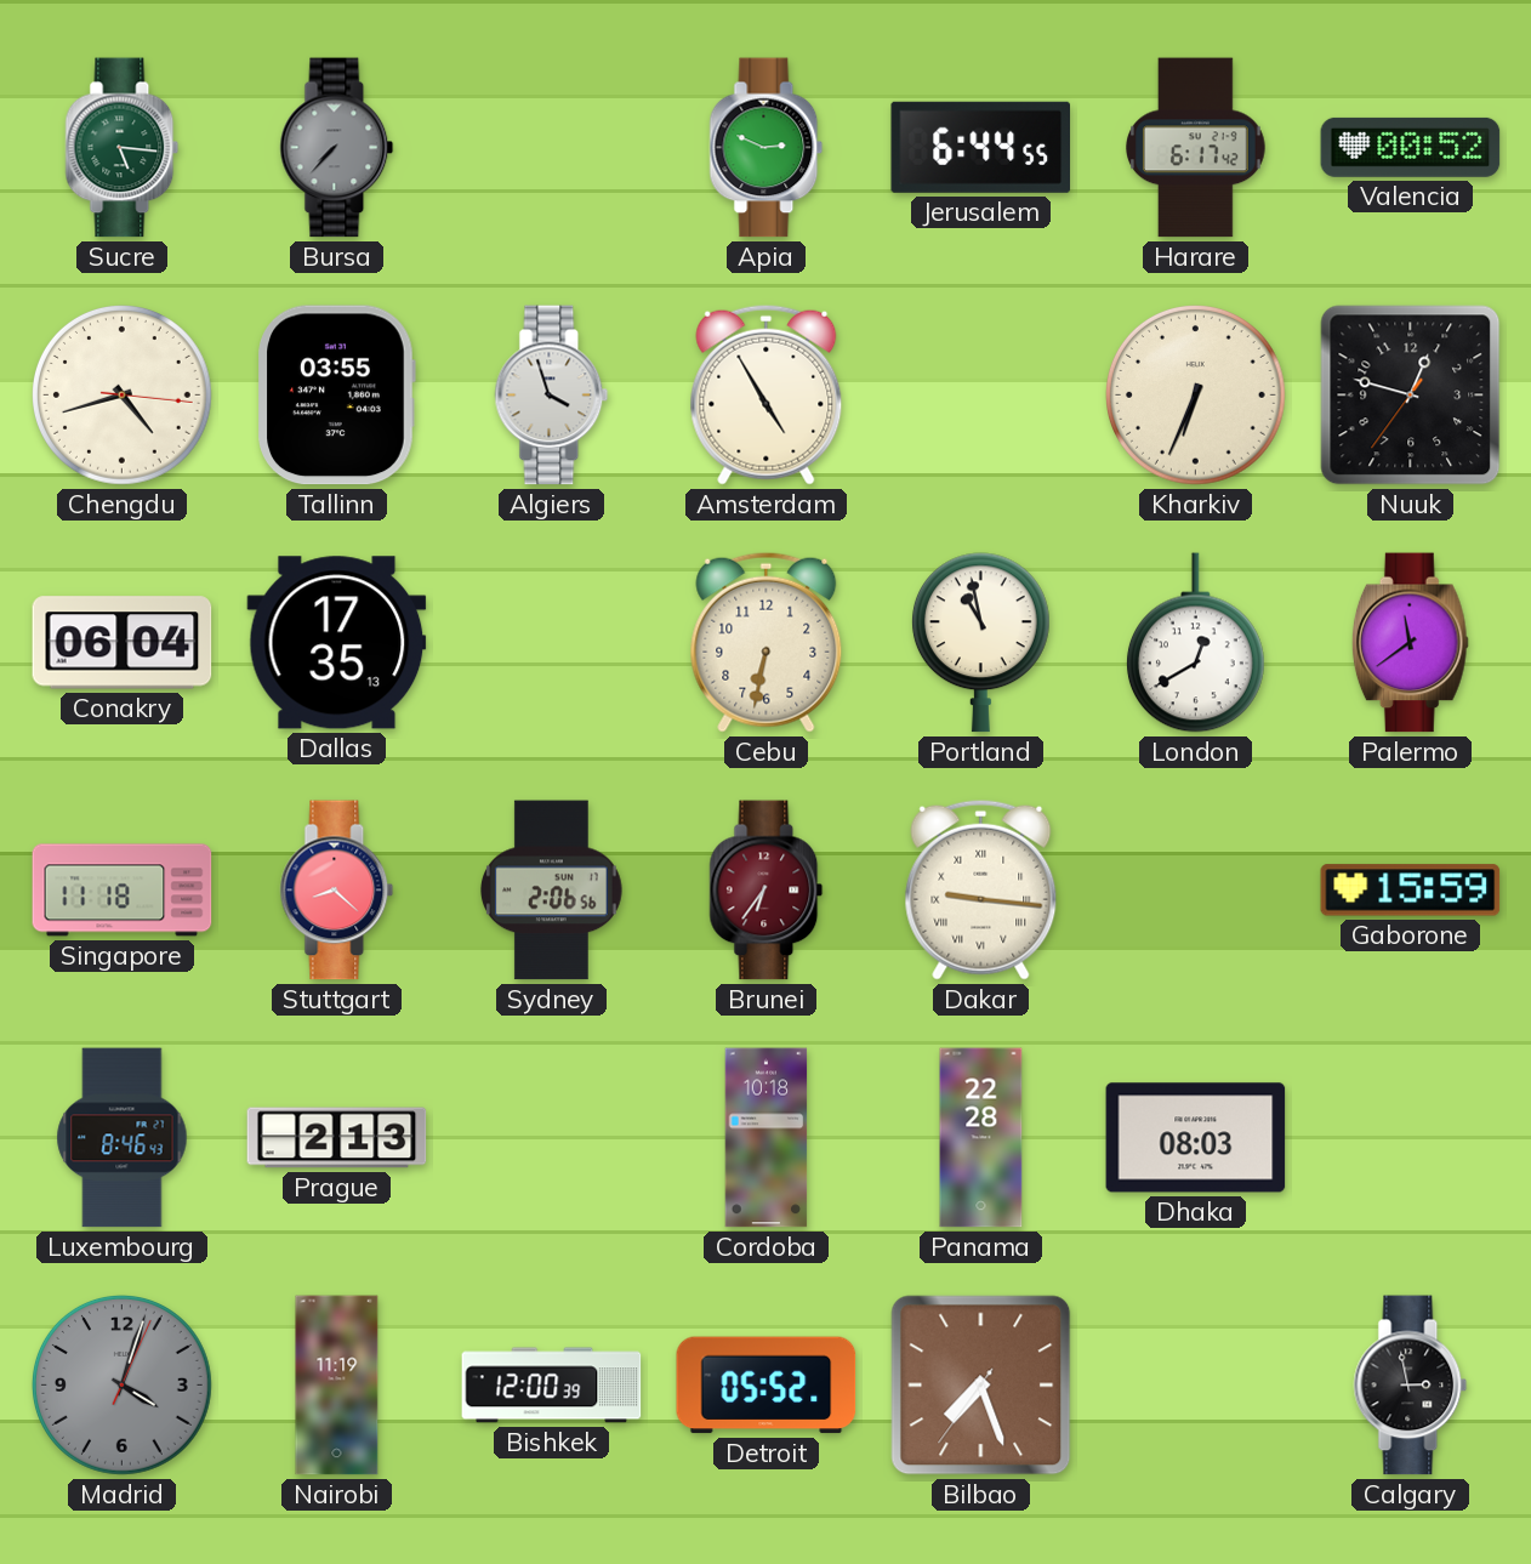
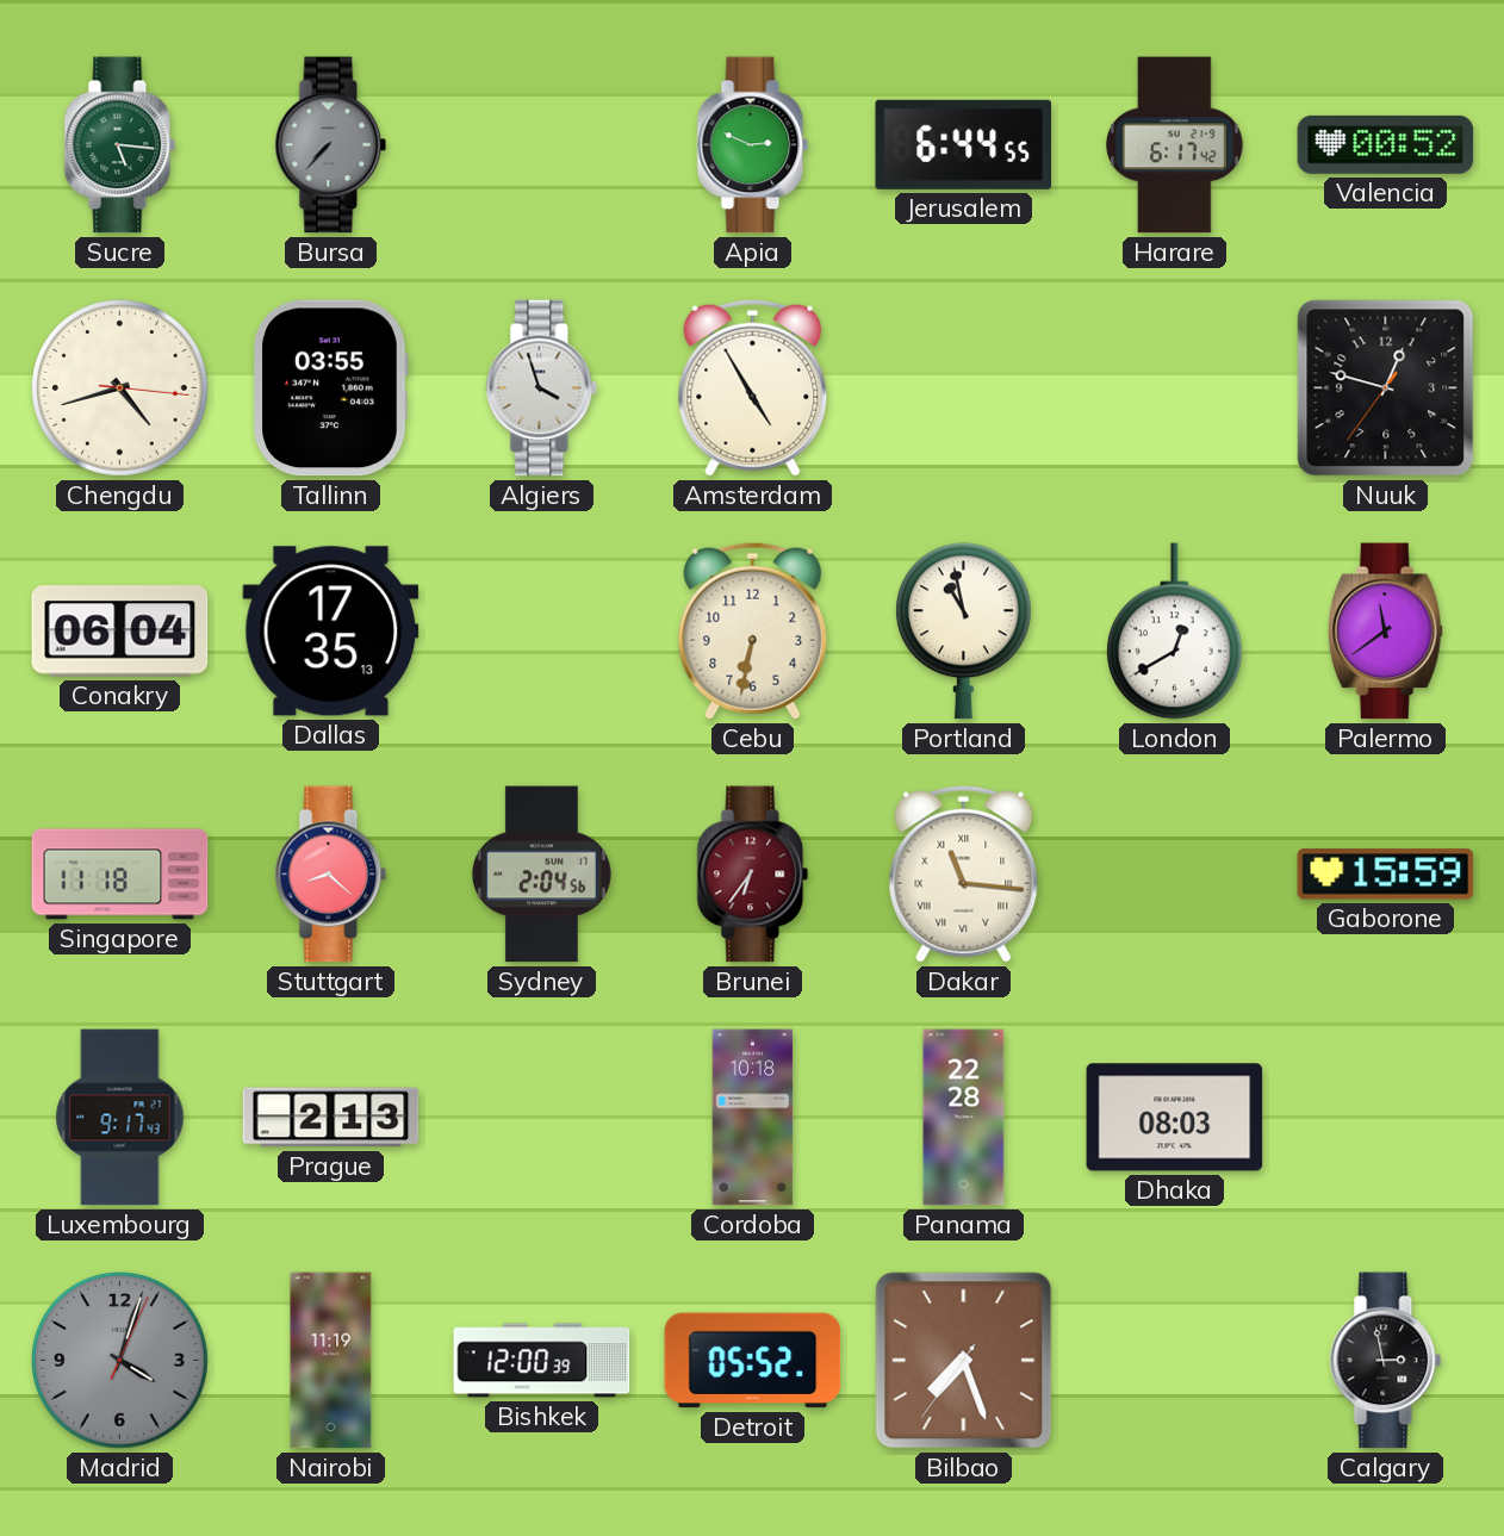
Kharkiv: 6:34 -> none
Sydney: 2:06 -> 2:04
Dakar: 9:16 -> 11:16
Luxembourg: 8:46 -> 9:17
